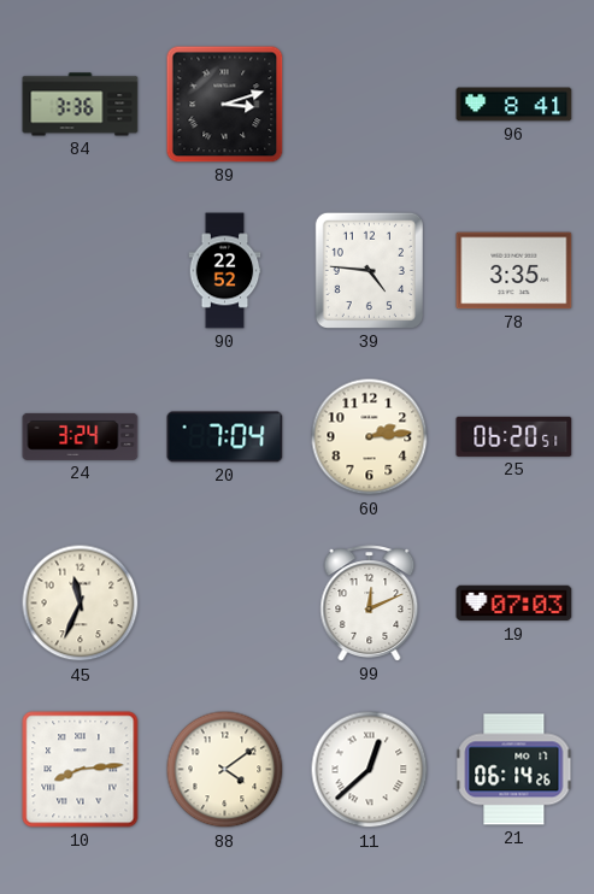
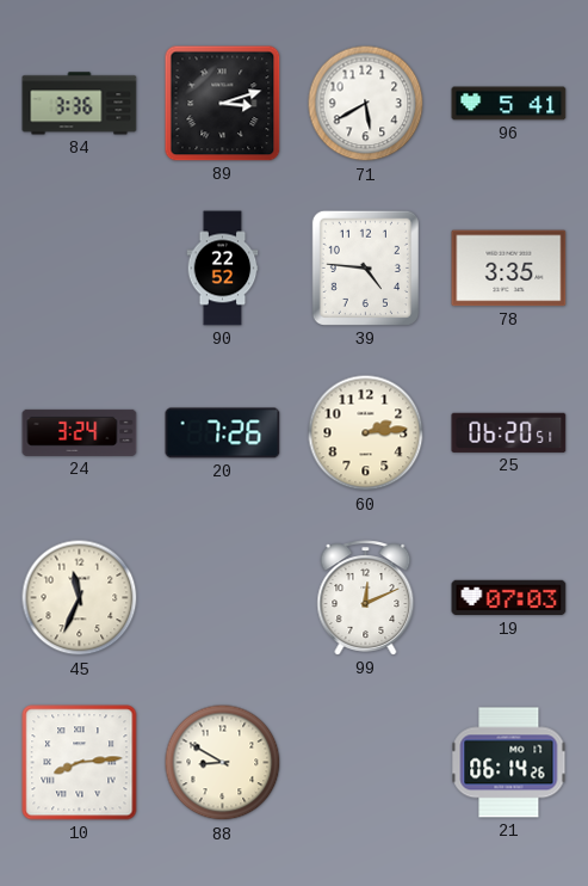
71: none -> 5:40
96: 8:41 -> 5:41
20: 7:04 -> 7:26
88: 4:09 -> 8:50
11: 12:38 -> none
